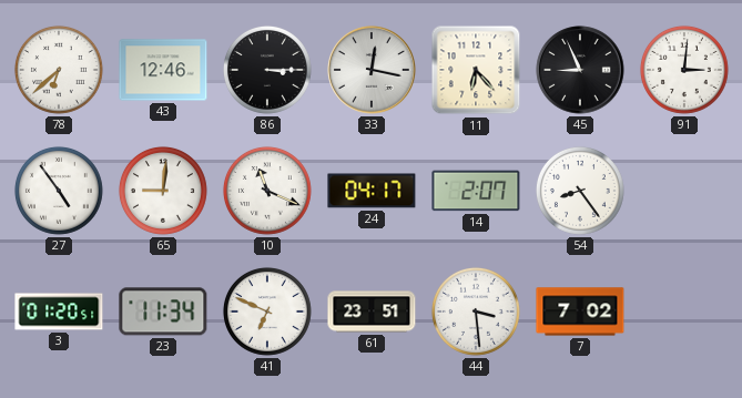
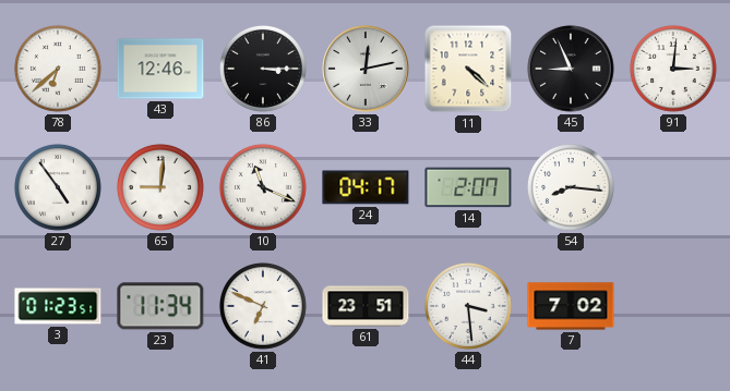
33: 12:17 -> 12:13
11: 6:23 -> 4:22
54: 8:24 -> 8:16
3: 01:20 -> 01:23
